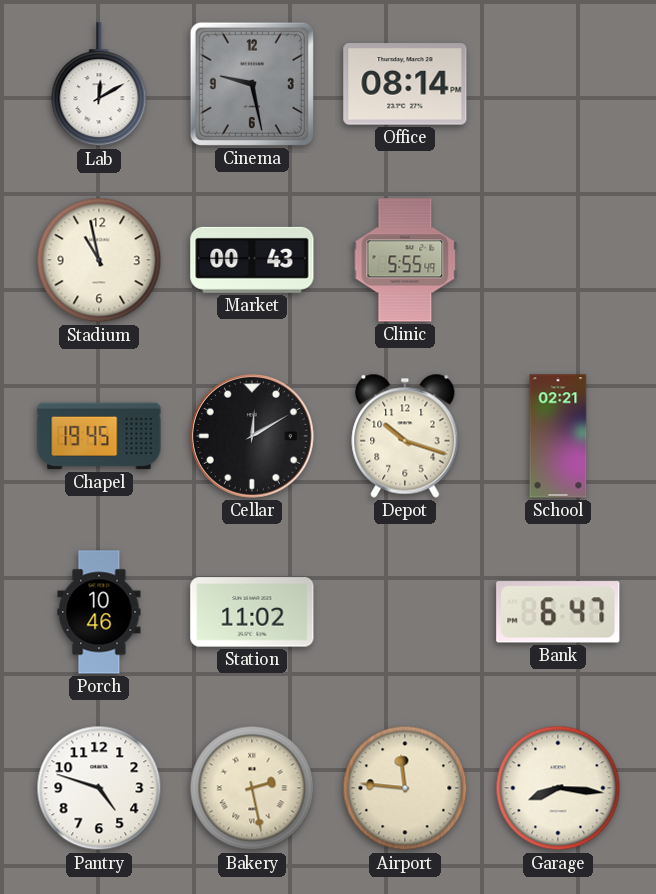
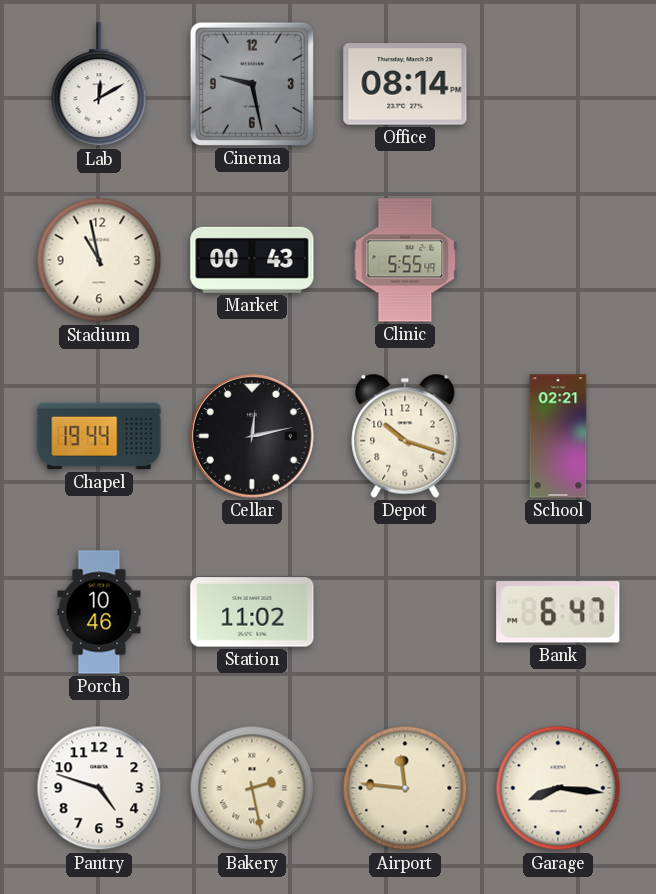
Chapel: 19:45 -> 19:44
Cellar: 12:10 -> 12:13
